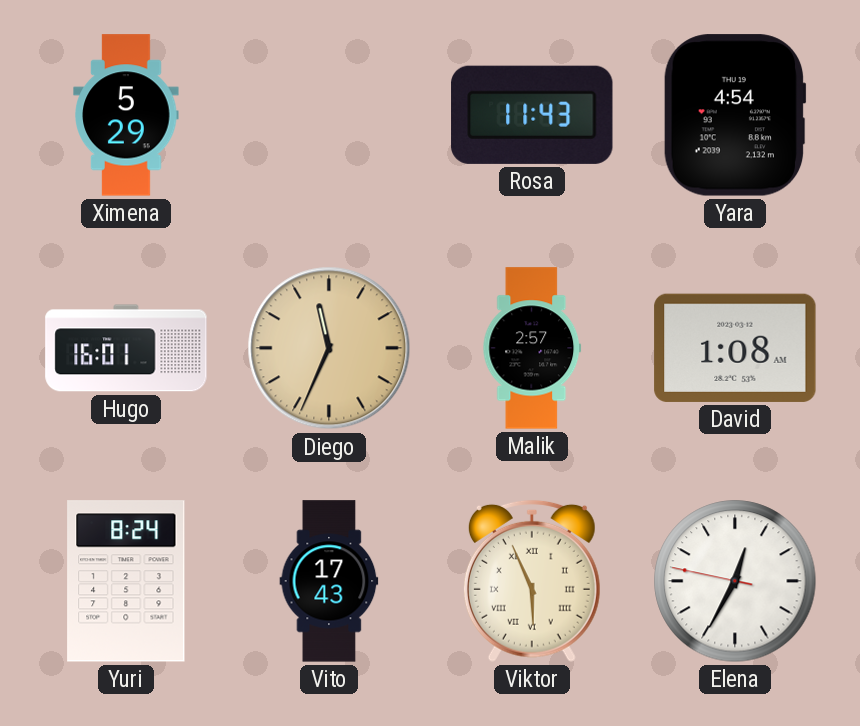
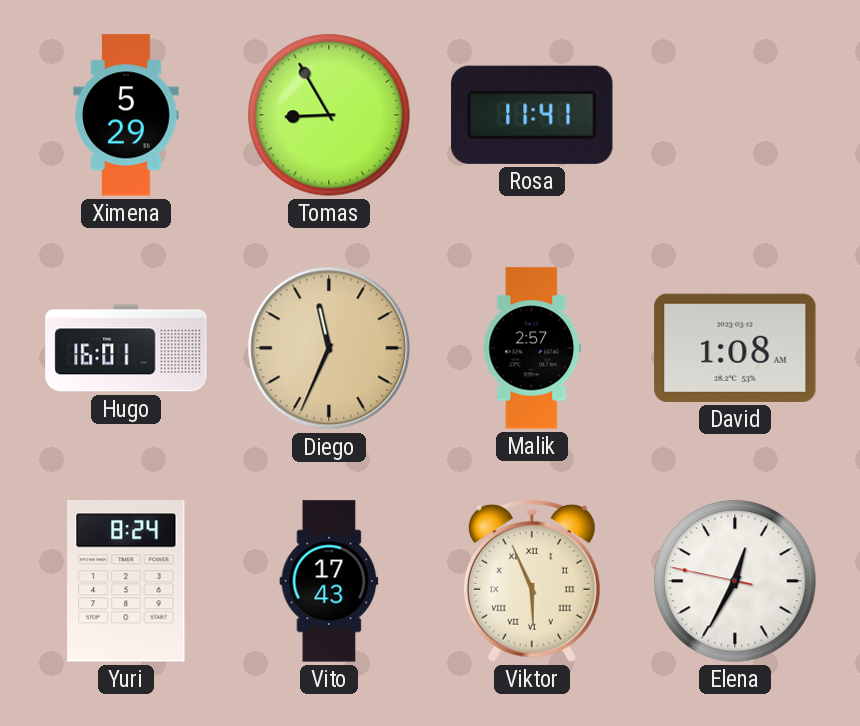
Tomas: none -> 8:55
Rosa: 11:43 -> 11:41
Yara: 4:54 -> none
